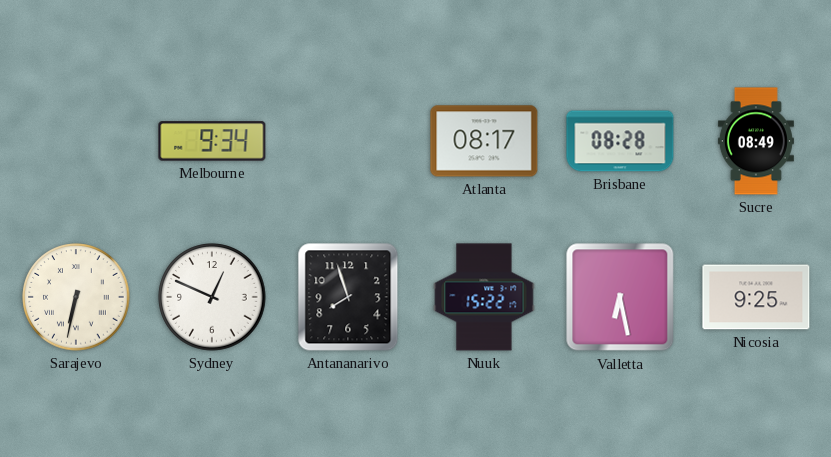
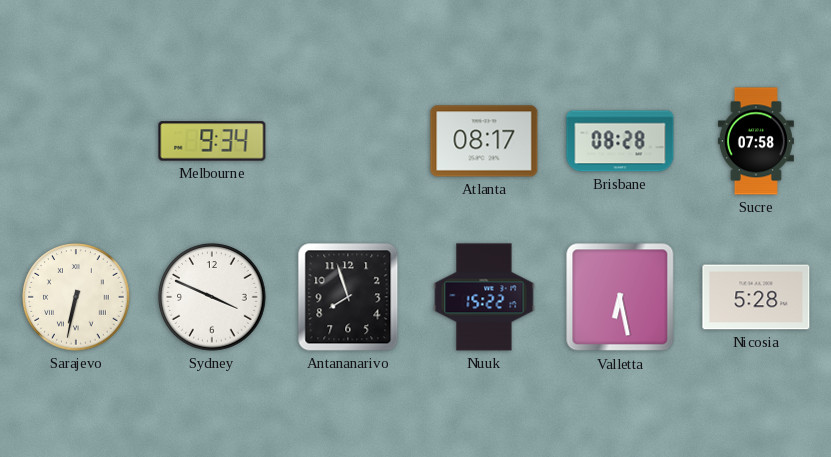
Sucre: 08:49 -> 07:58
Sydney: 12:49 -> 3:49
Nicosia: 9:25 -> 5:28
